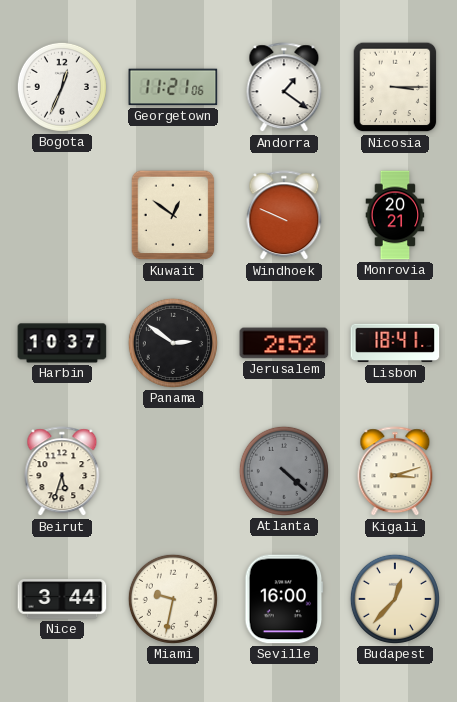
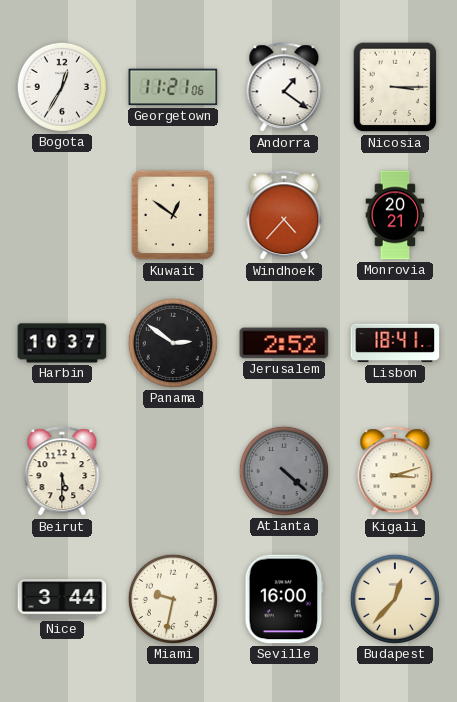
Bogota: 12:34 -> 12:35
Windhoek: 9:49 -> 4:37
Beirut: 5:33 -> 5:30
